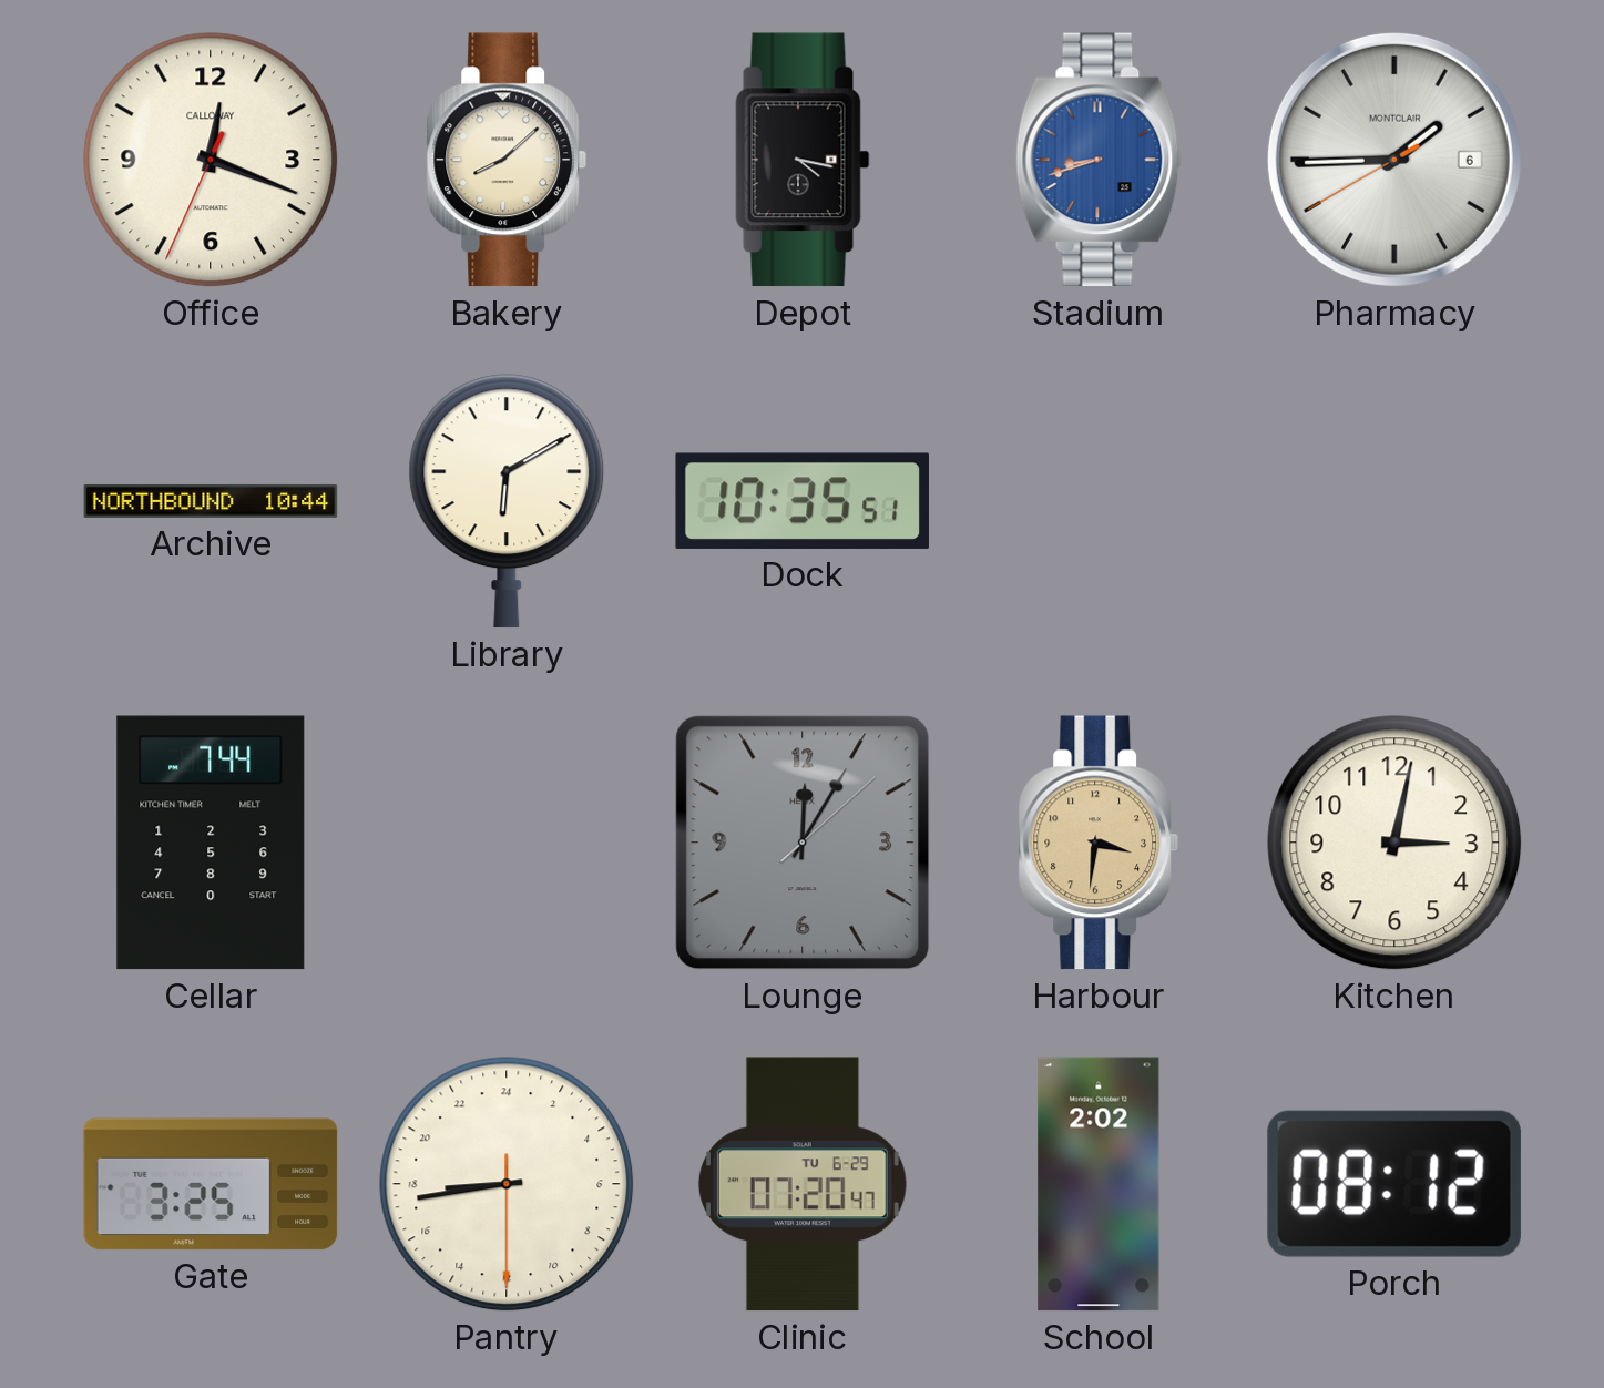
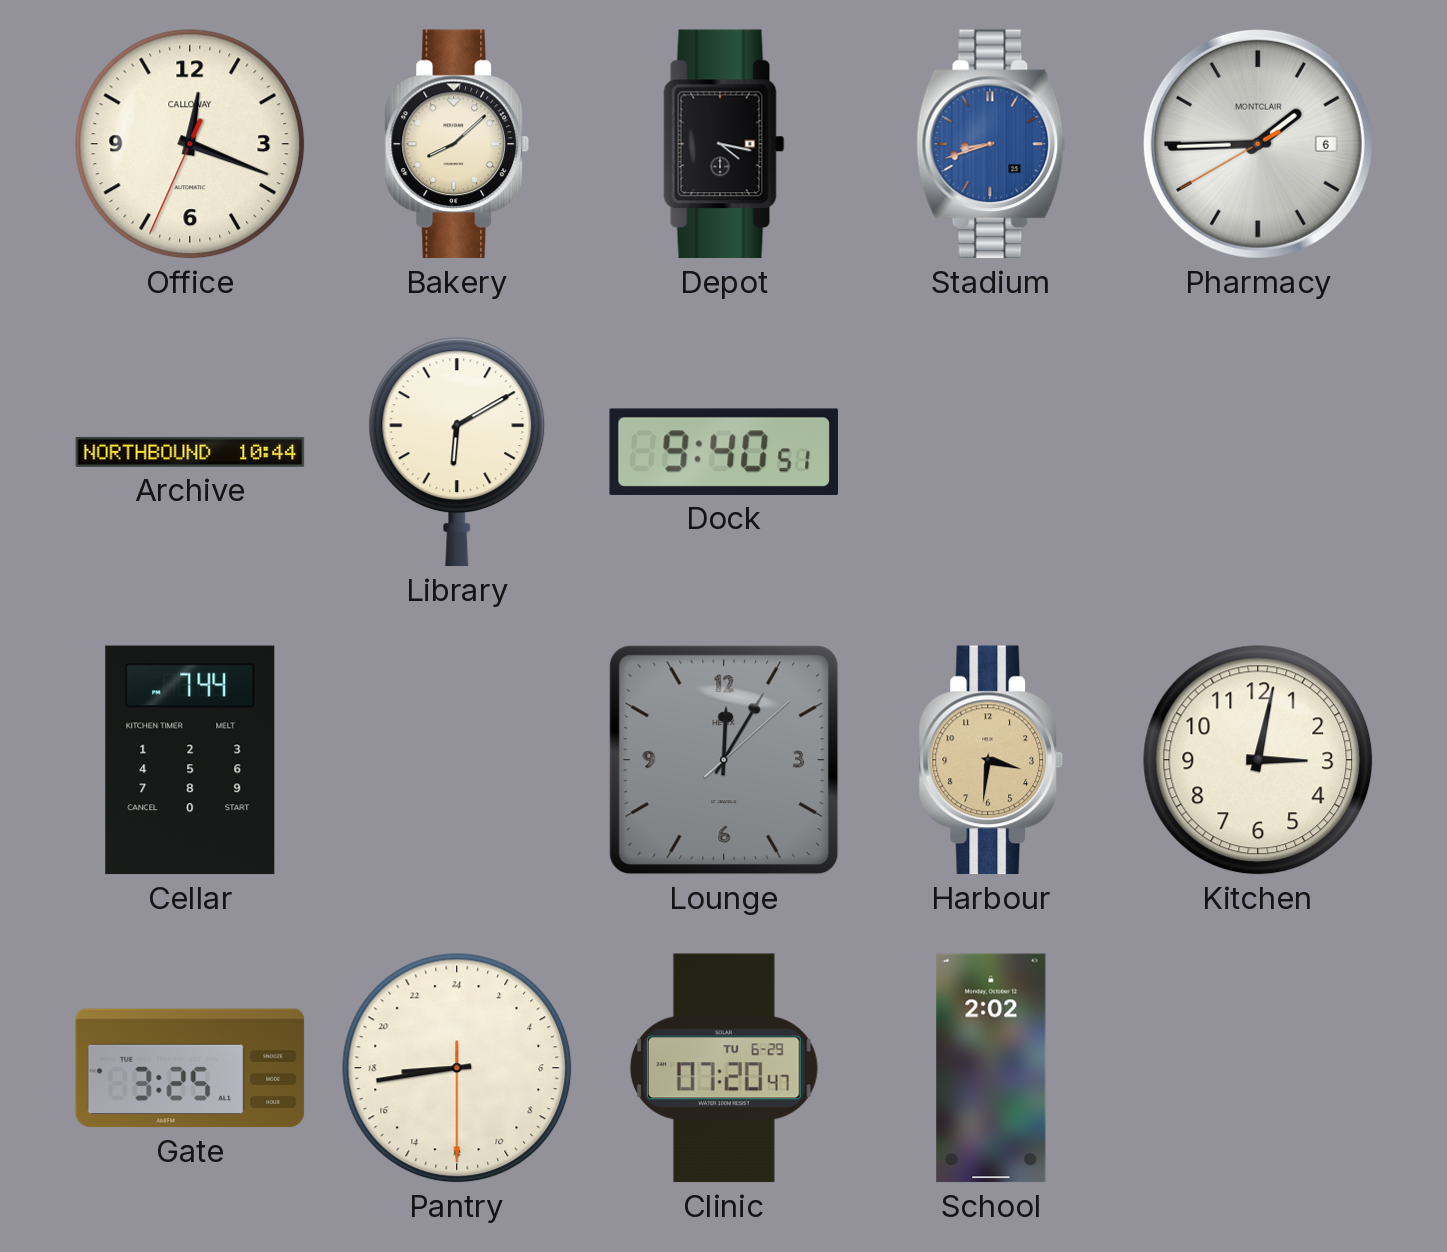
Dock: 10:35 -> 9:40
Porch: 08:12 -> none
